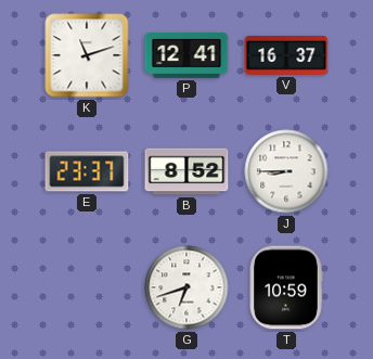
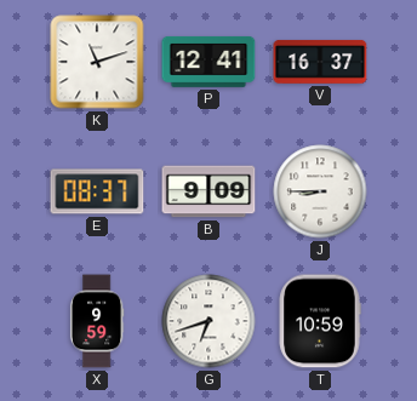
E: 23:37 -> 08:37
B: 8:52 -> 9:09
X: none -> 9:59
